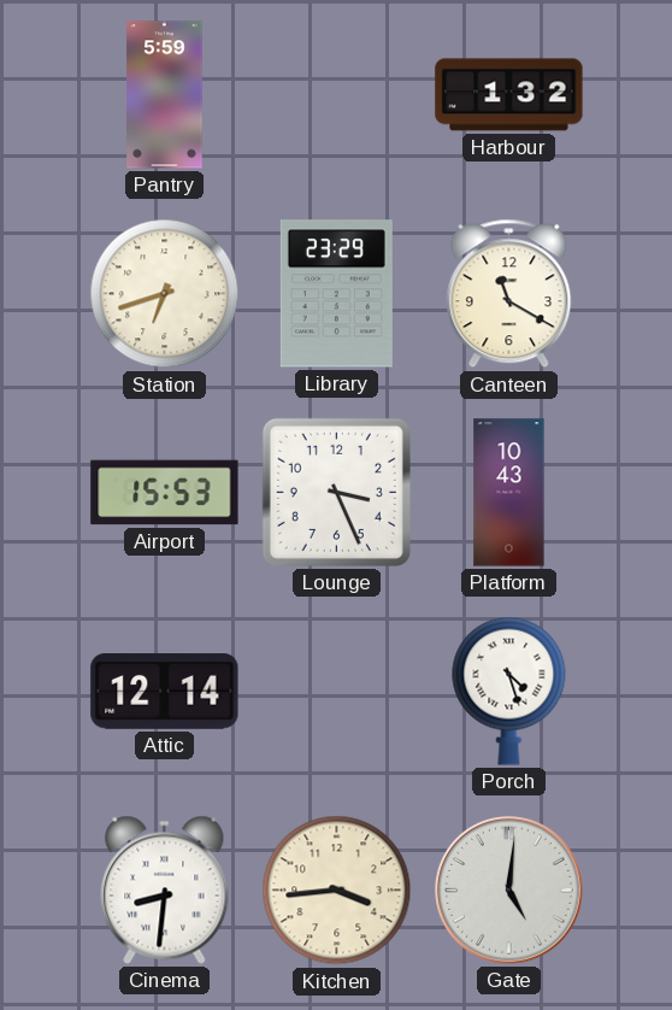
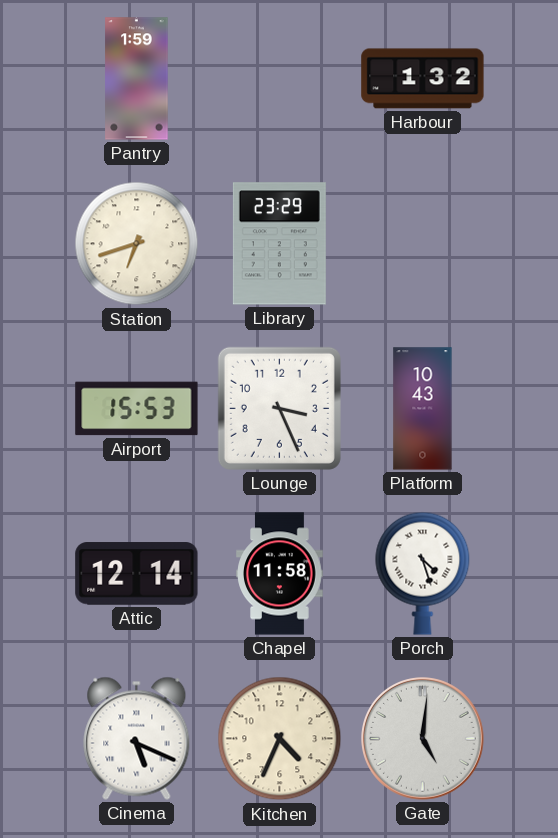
Pantry: 5:59 -> 1:59
Canteen: 11:20 -> none
Chapel: none -> 11:58
Cinema: 8:31 -> 5:19
Kitchen: 3:44 -> 4:34
